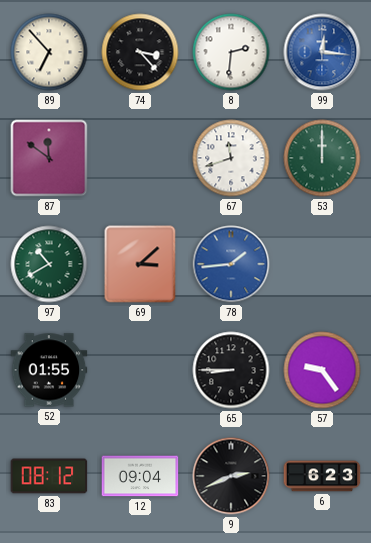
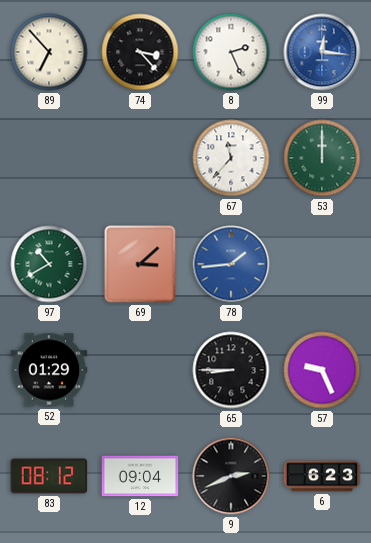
8: 2:31 -> 2:26
87: 11:51 -> none
67: 11:42 -> 11:37
52: 01:55 -> 01:29
57: 9:24 -> 9:26
